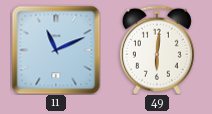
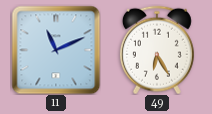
49: 6:01 -> 6:25
